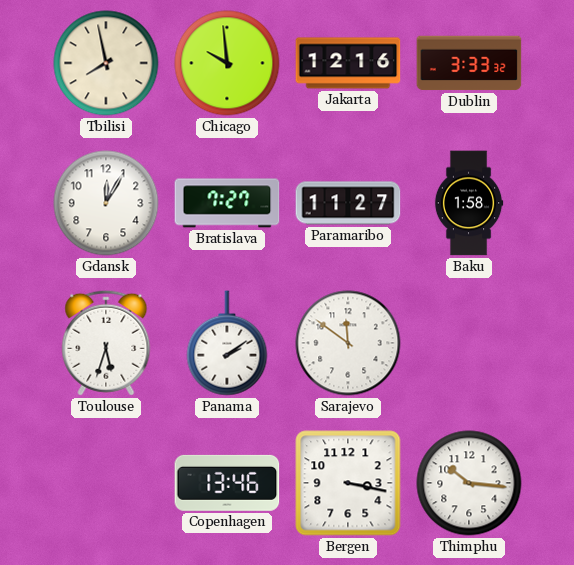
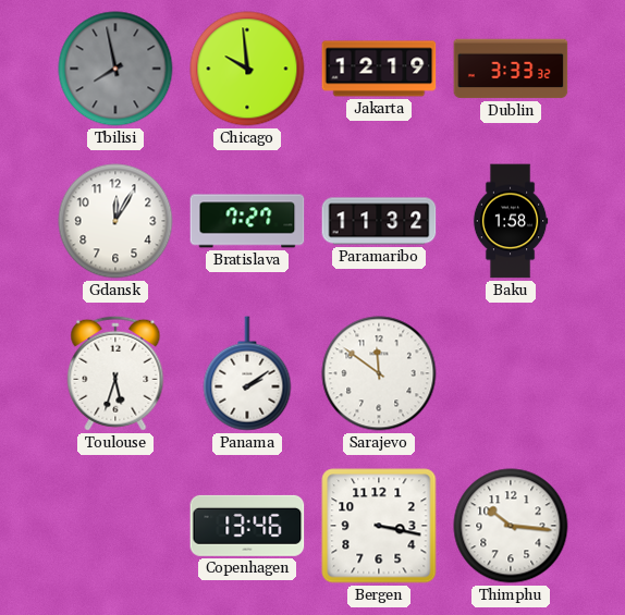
Tbilisi dial: cream -> grey
Jakarta: 12:16 -> 12:19
Paramaribo: 11:27 -> 11:32
